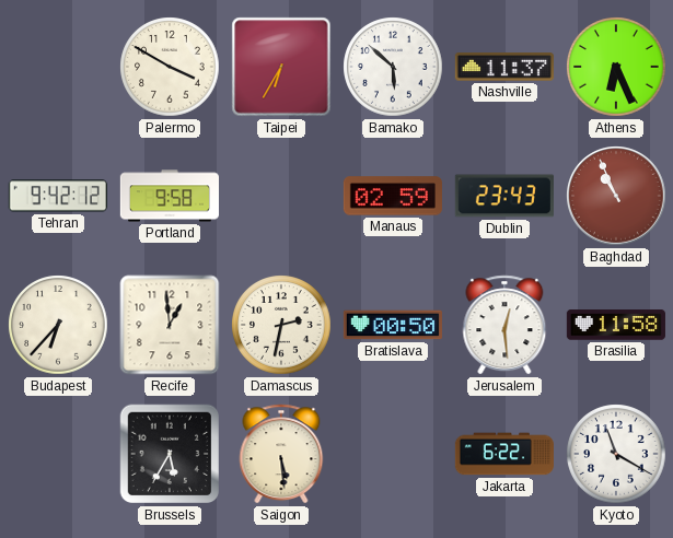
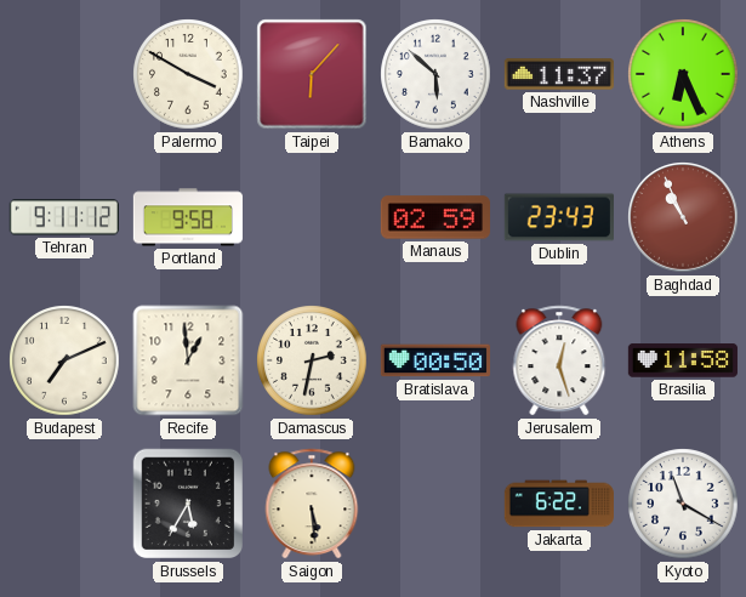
Taipei: 6:35 -> 6:07
Tehran: 9:42 -> 9:11
Budapest: 6:37 -> 7:11
Jerusalem: 12:29 -> 12:27
